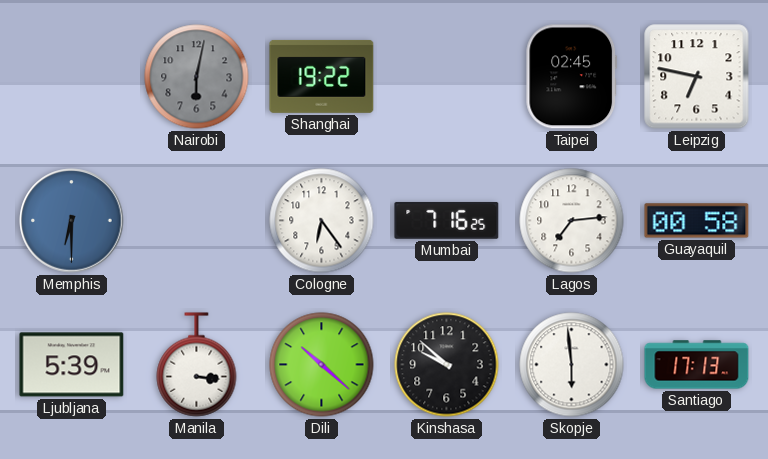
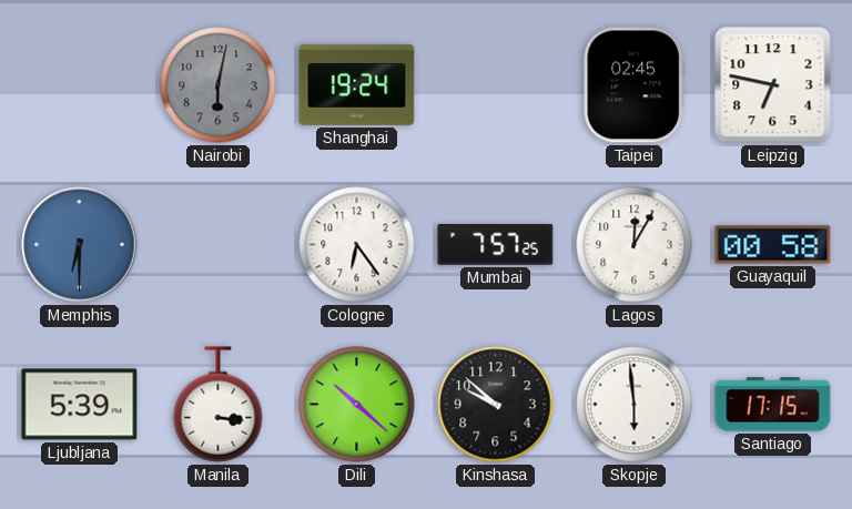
Shanghai: 19:22 -> 19:24
Mumbai: 7:16 -> 7:57
Lagos: 7:14 -> 12:05
Santiago: 17:13 -> 17:15
